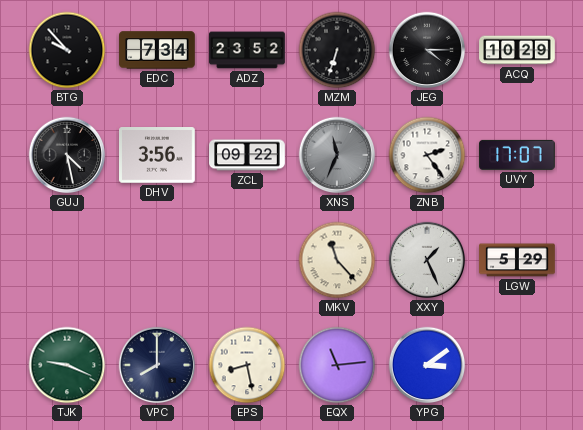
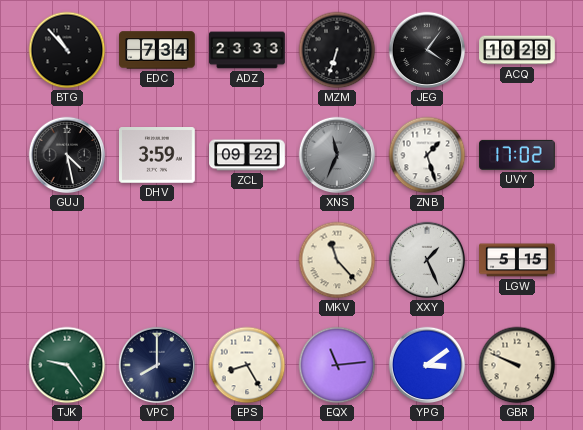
BTG: 9:53 -> 10:53
ADZ: 23:52 -> 23:33
JEG: 4:15 -> 4:06
DHV: 3:56 -> 3:59
ZNB: 2:24 -> 1:27
UVY: 17:07 -> 17:02
LGW: 5:29 -> 5:15
TJK: 9:19 -> 9:24
EPS: 8:28 -> 8:25
GBR: none -> 9:49
